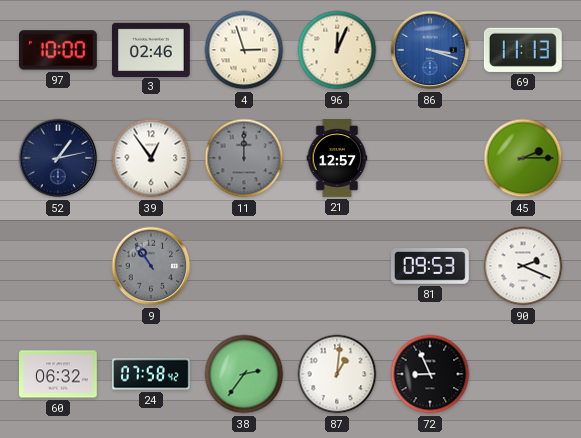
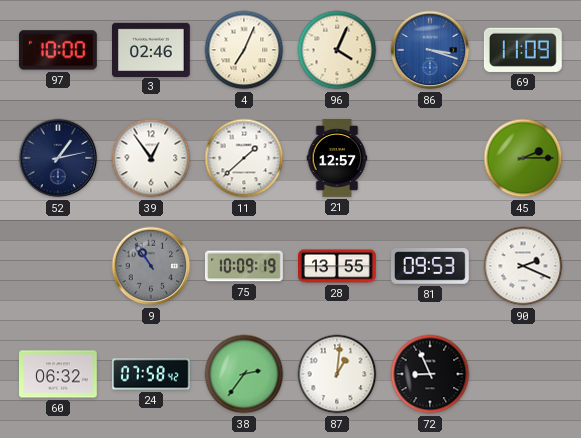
4: 2:57 -> 7:04
96: 12:04 -> 4:04
69: 11:13 -> 11:09
11: 12:00 -> 1:38
11 dial: grey -> white
75: none -> 10:09
28: none -> 13:55
